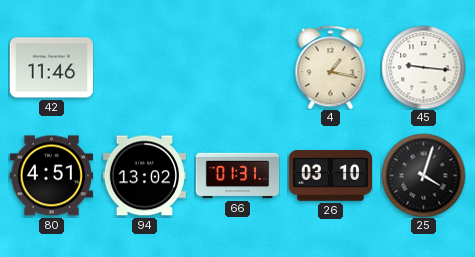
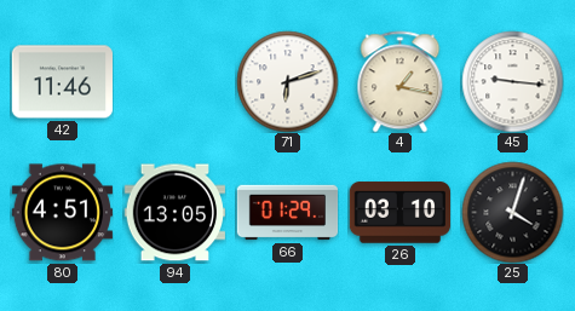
71: none -> 6:12
94: 13:02 -> 13:05
66: 01:31 -> 01:29
